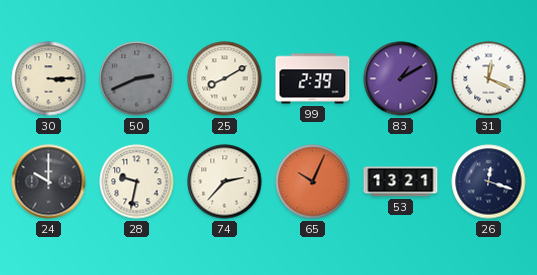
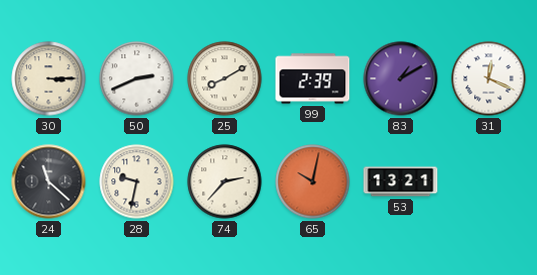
50 dial: grey -> white
24: 10:00 -> 11:22
65: 10:04 -> 10:02
26: 12:18 -> none
